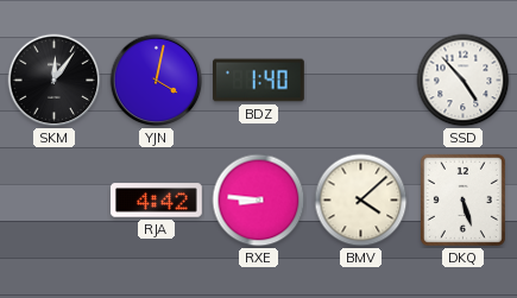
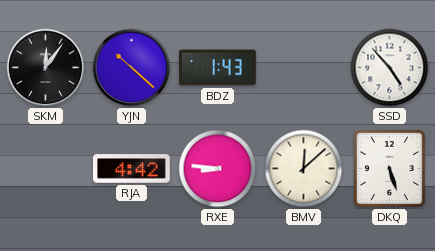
YJN: 4:02 -> 10:22
BDZ: 1:40 -> 1:43
BMV: 4:08 -> 12:08
